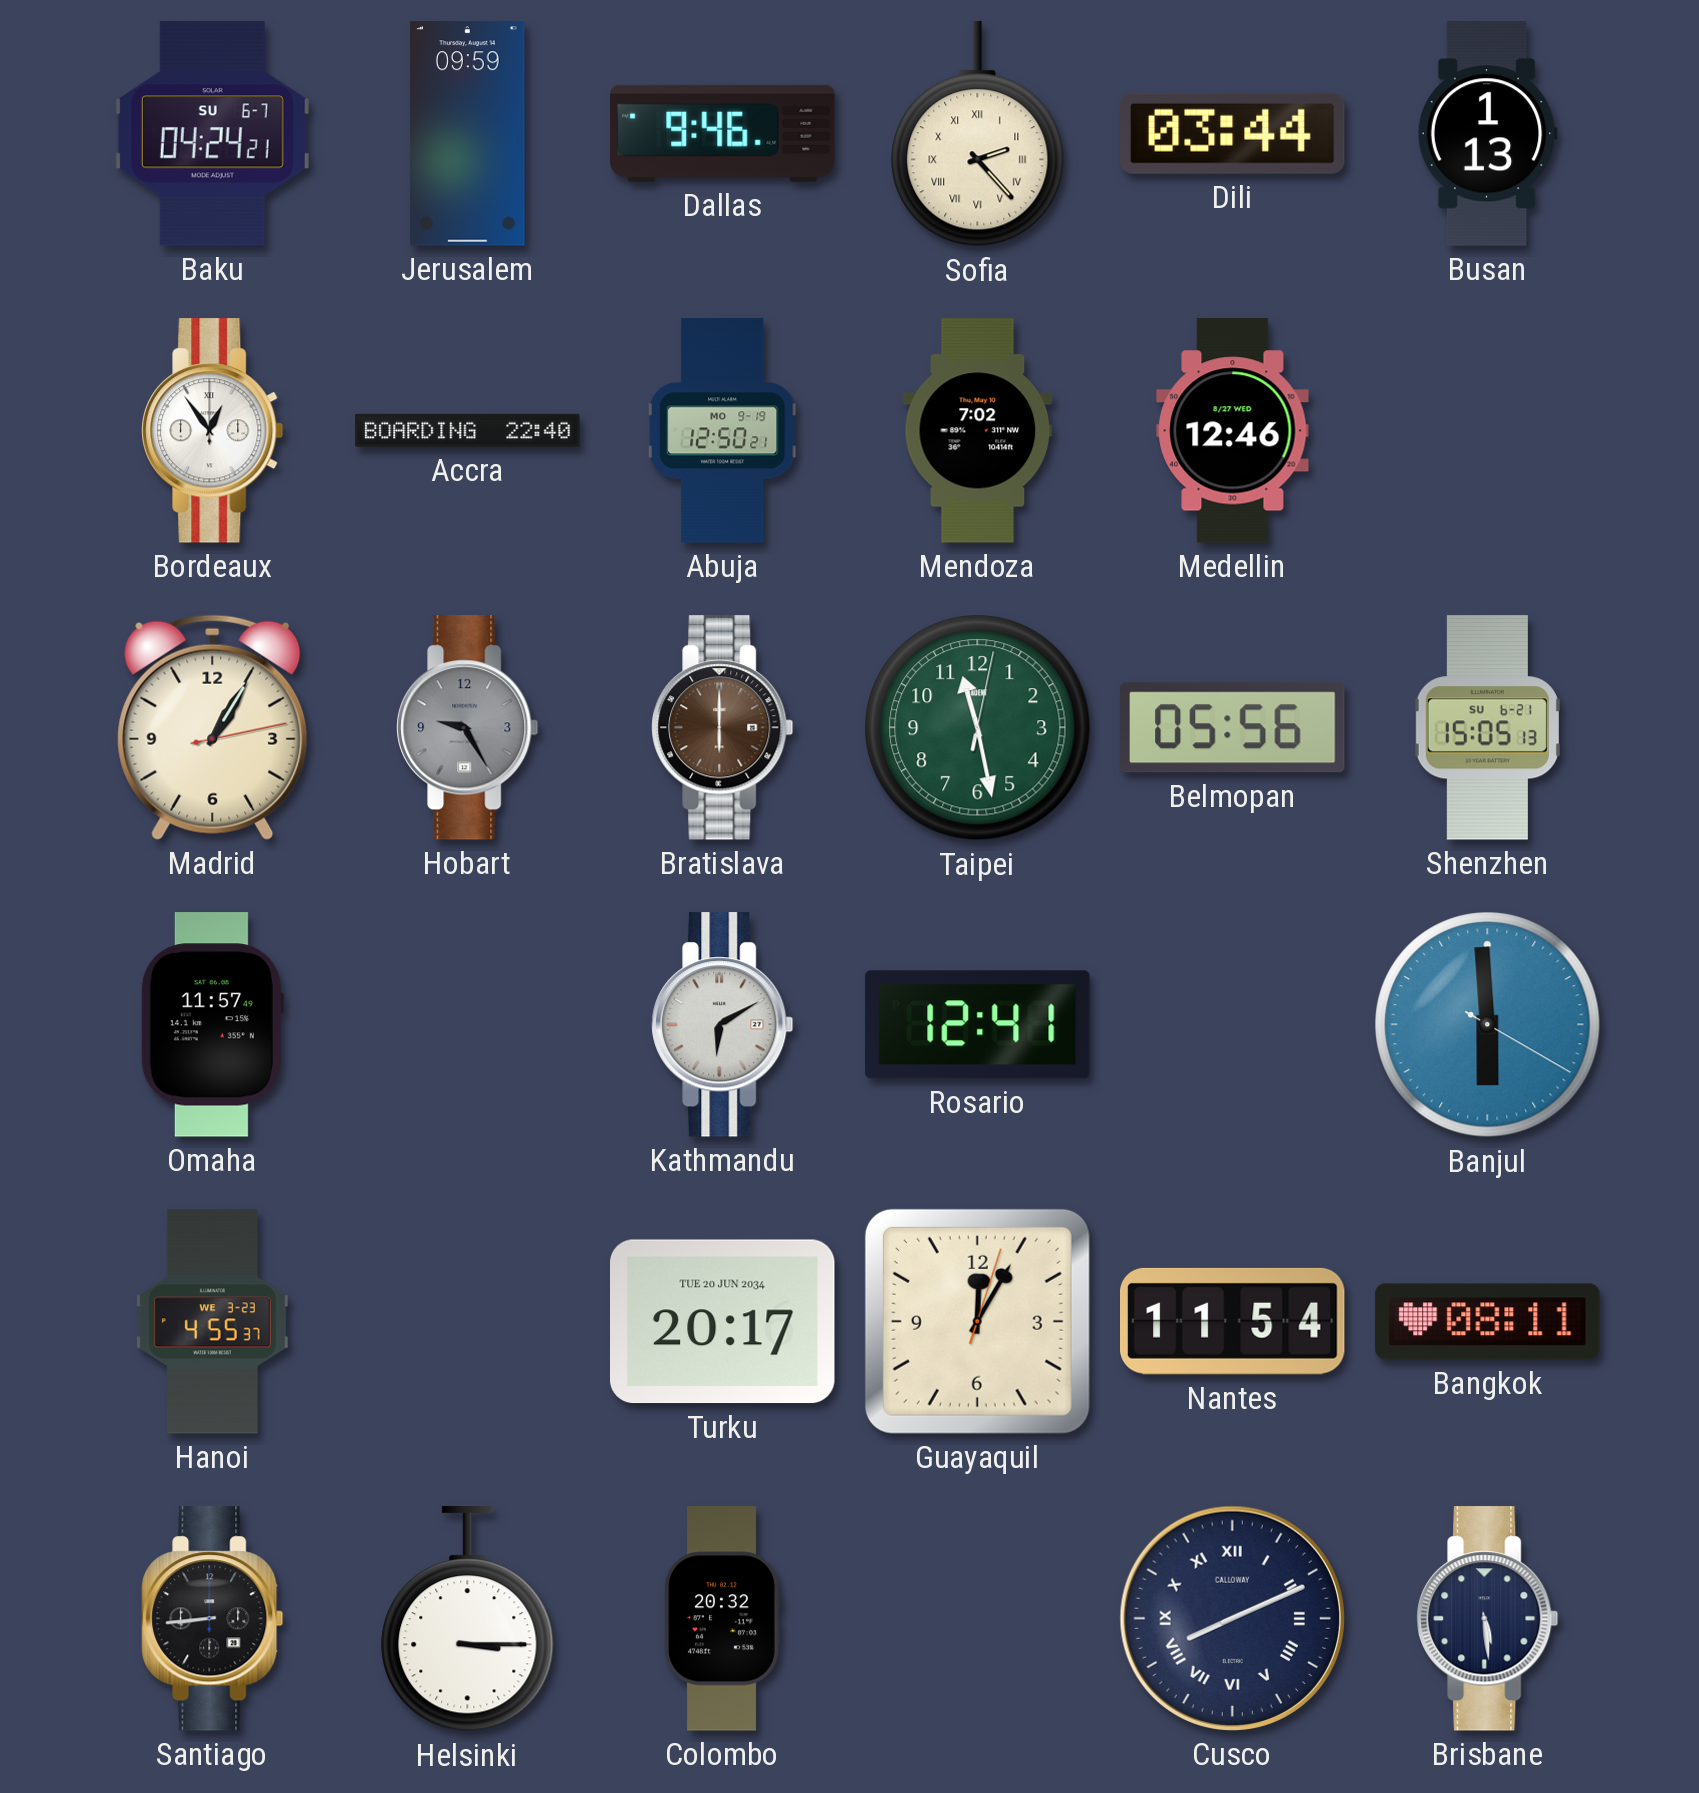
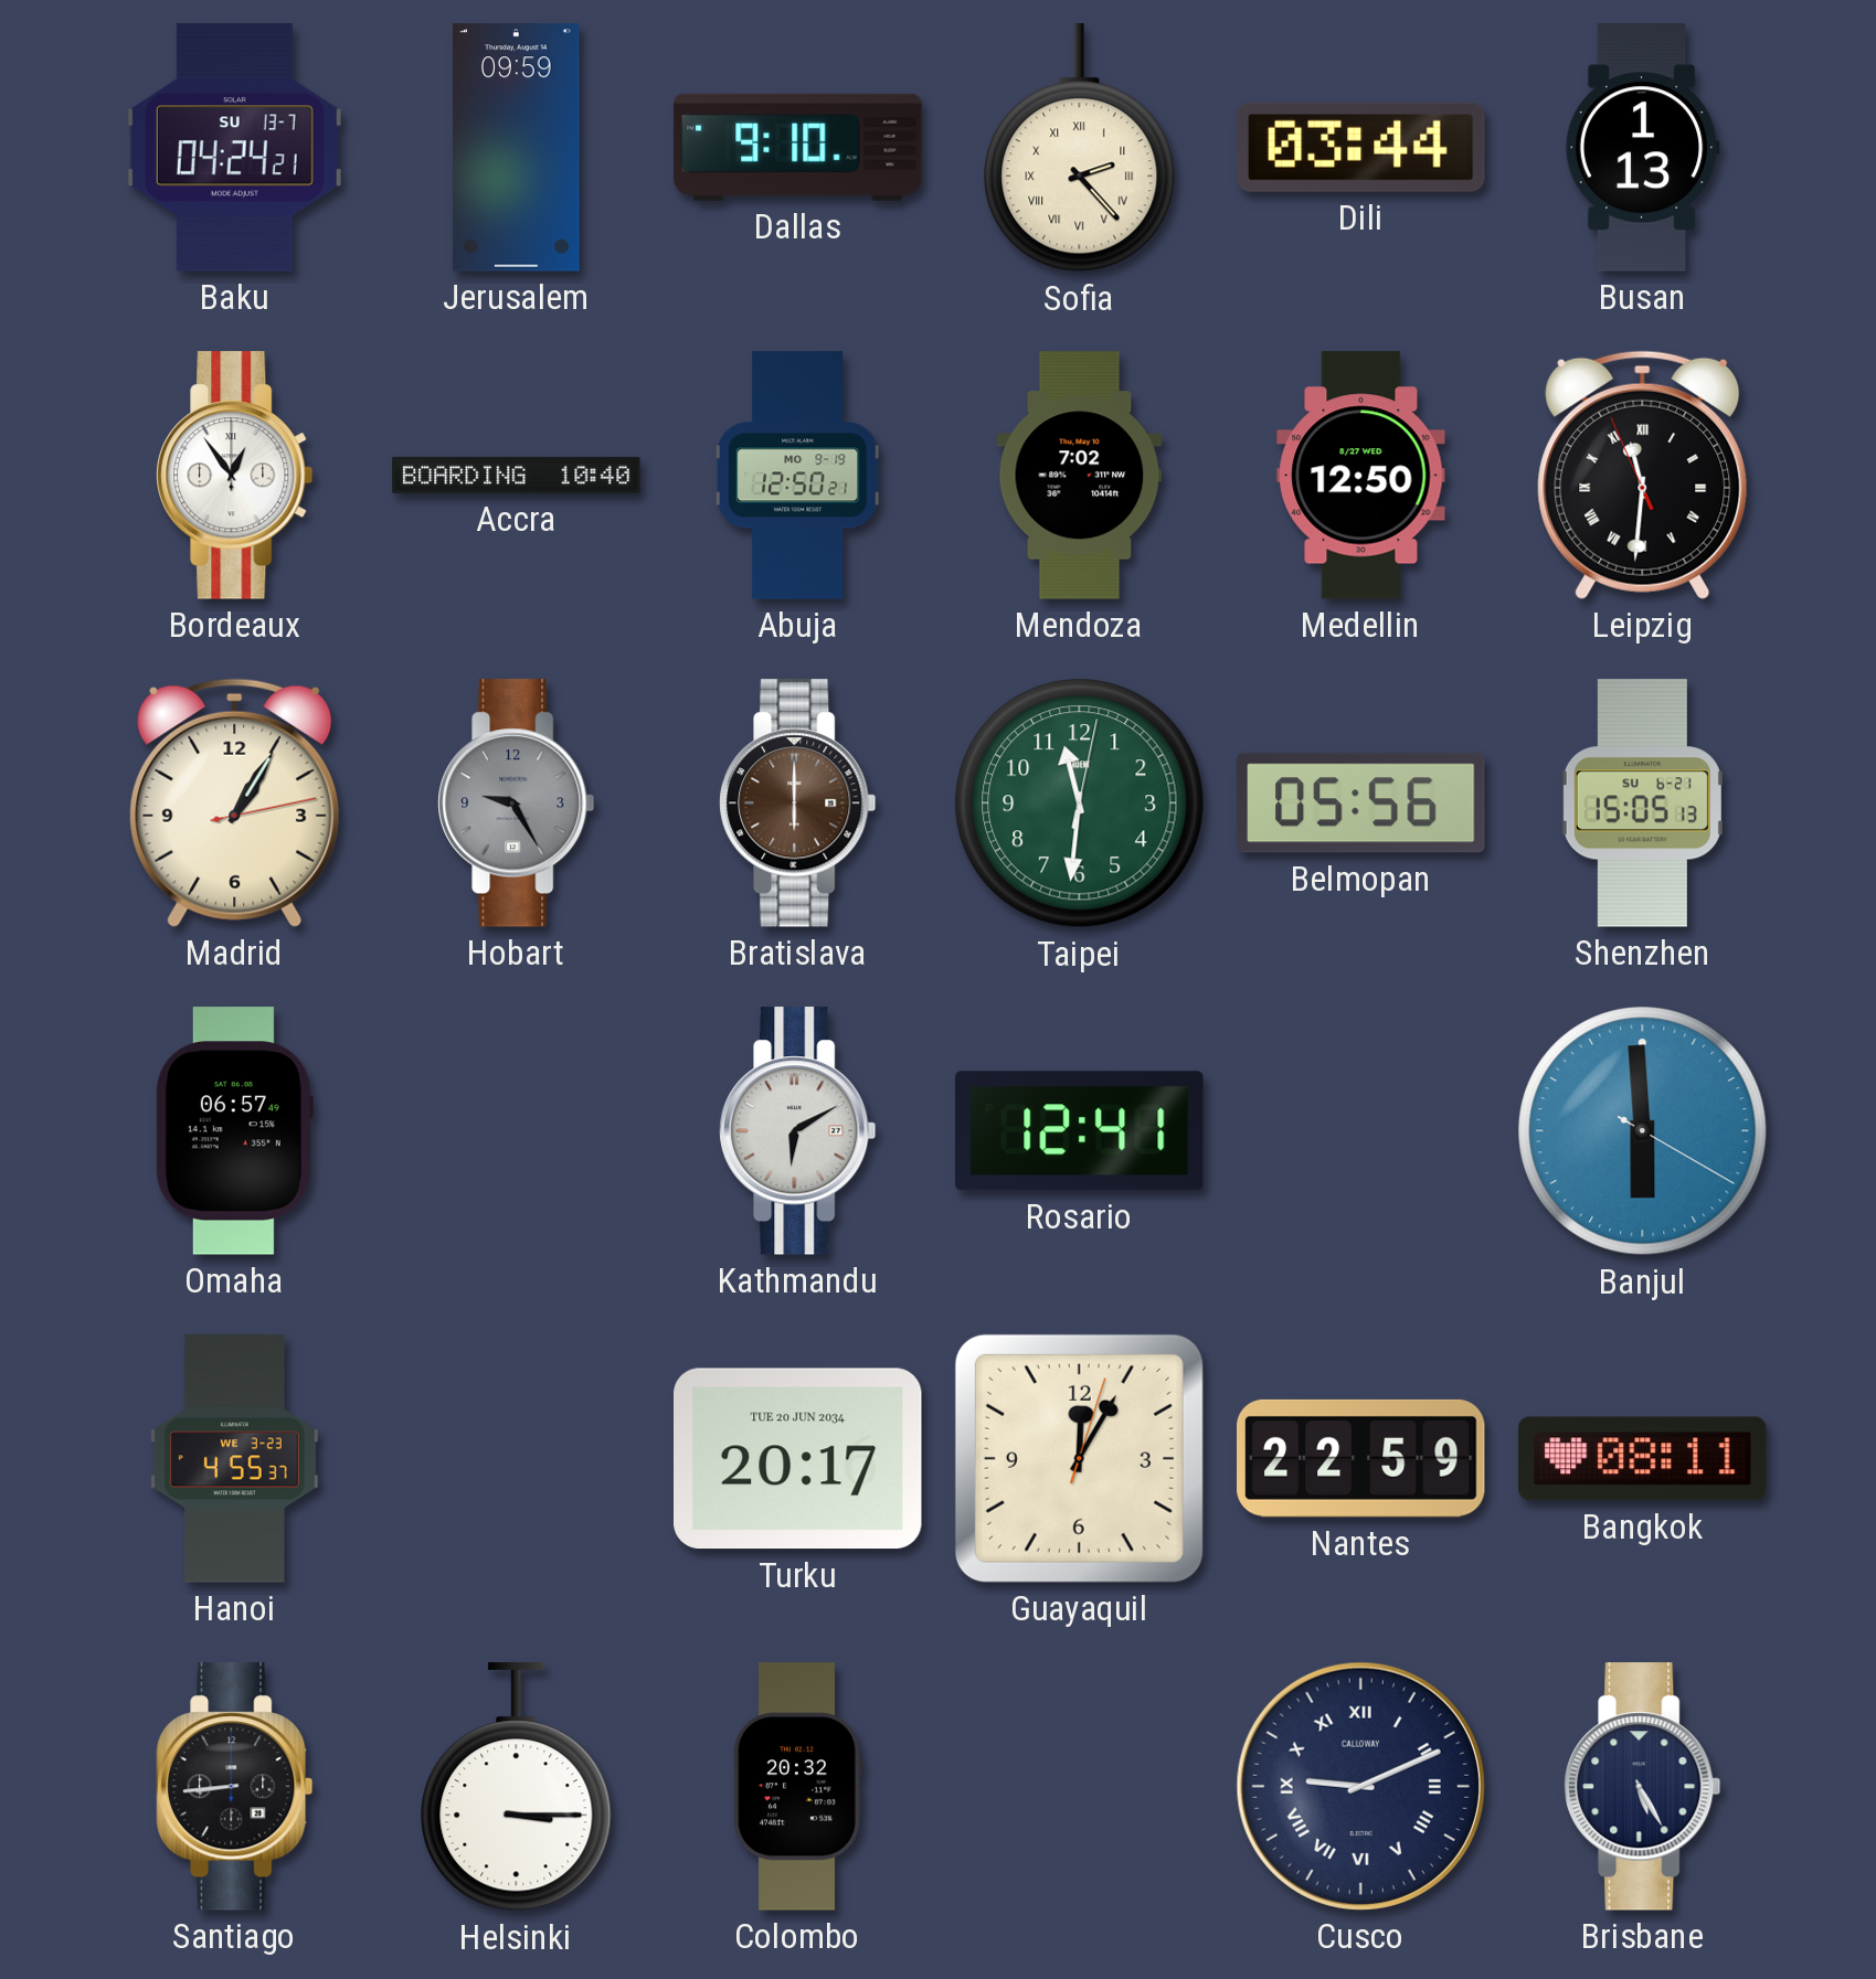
Baku date: SU 6-7 -> SU 13-7
Dallas: 9:46 -> 9:10
Accra: 22:40 -> 10:40
Medellin: 12:46 -> 12:50
Leipzig: none -> 11:30
Taipei: 11:28 -> 11:31
Omaha: 11:57 -> 06:57
Nantes: 11:54 -> 22:59
Cusco: 8:11 -> 9:11
Brisbane: 5:29 -> 5:25
